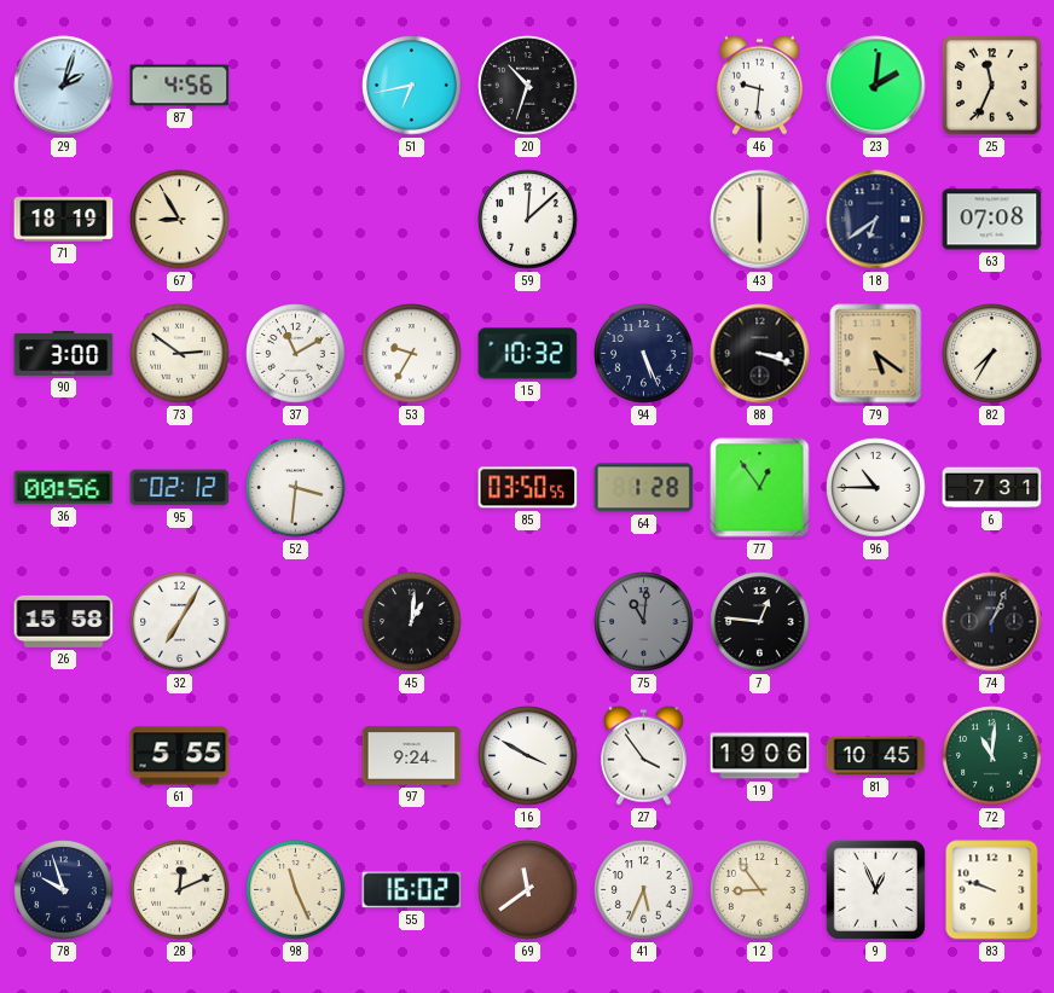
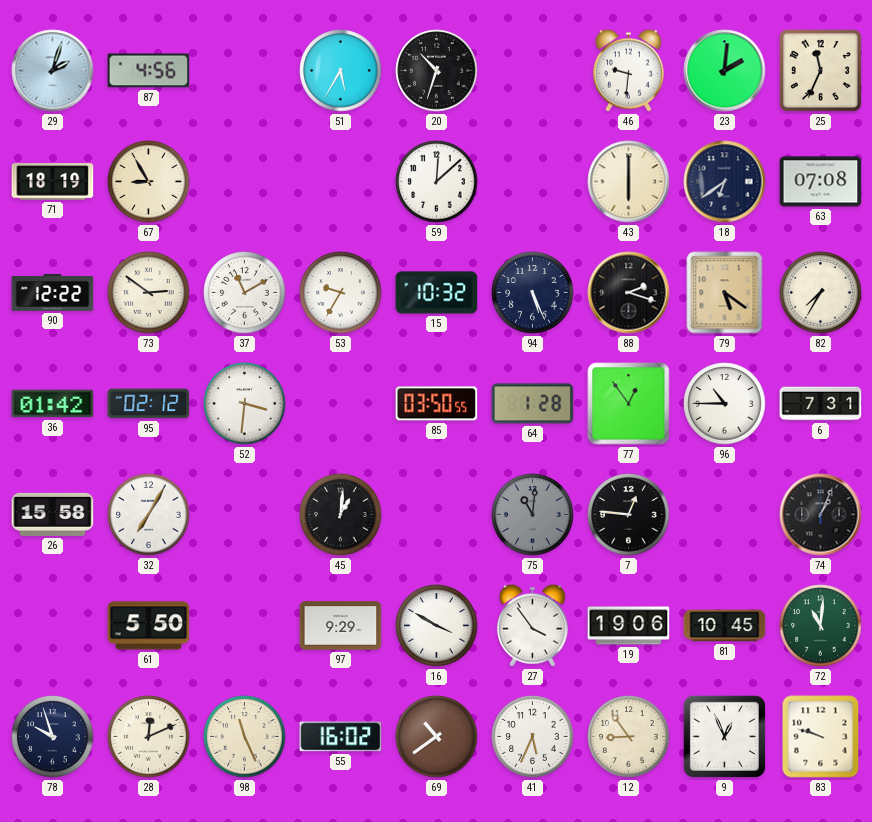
51: 6:43 -> 5:35
90: 3:00 -> 12:22
88: 3:18 -> 2:18
36: 00:56 -> 01:42
61: 5:55 -> 5:50
97: 9:24 -> 9:29
69: 11:39 -> 10:39
